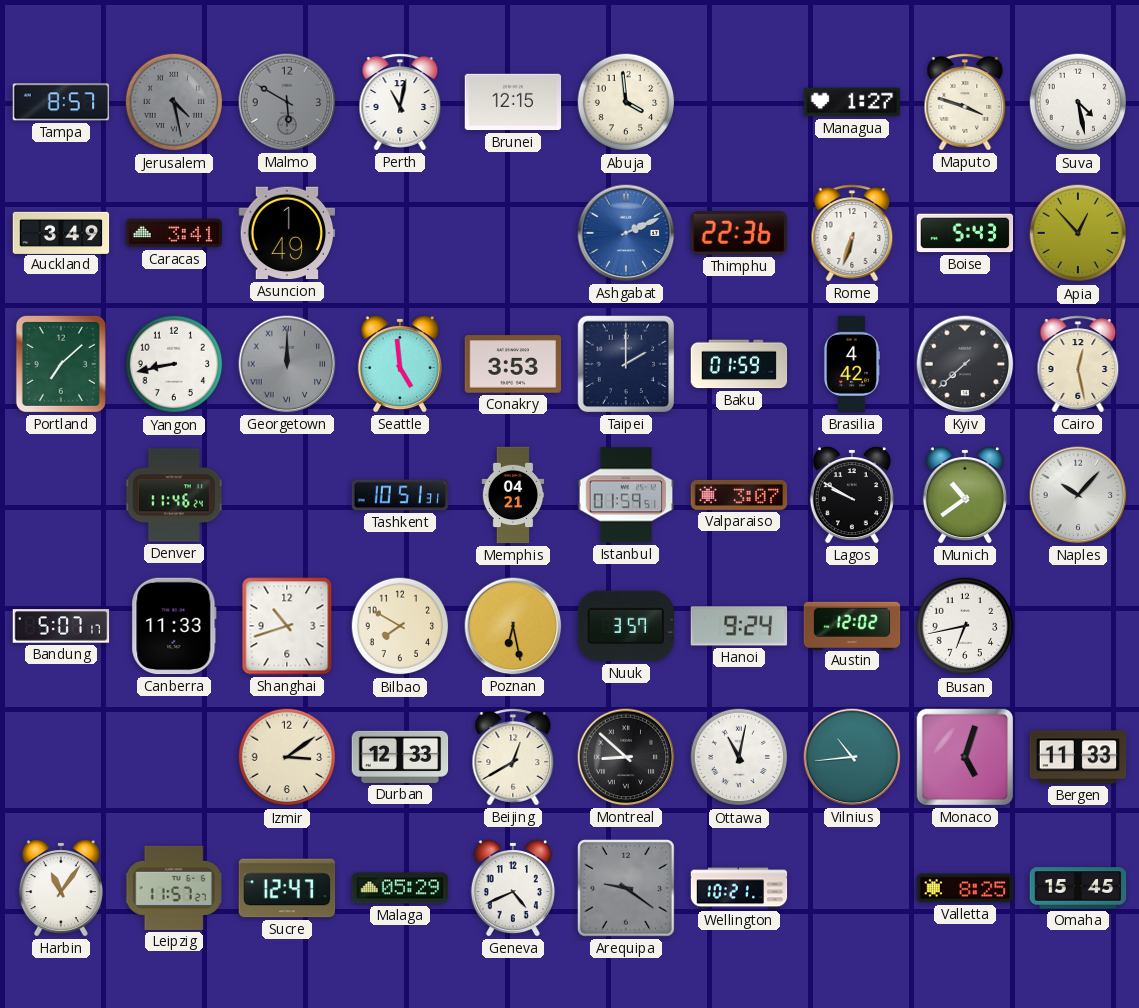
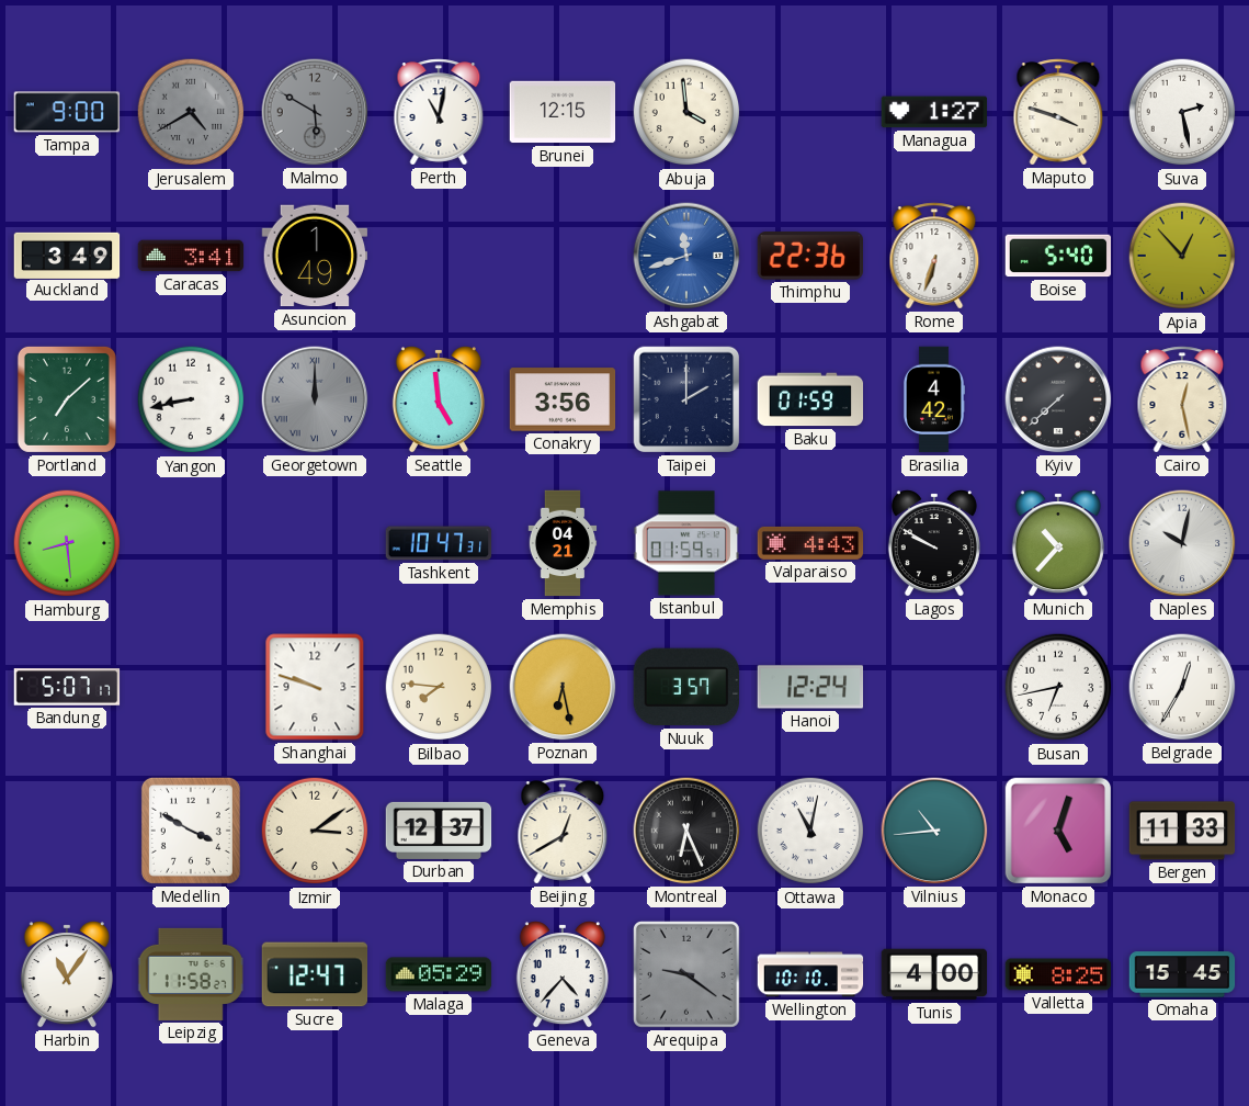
Tampa: 8:57 -> 9:00
Jerusalem: 4:28 -> 4:40
Suva: 4:28 -> 2:28
Ashgabat: 2:11 -> 11:42
Boise: 5:43 -> 5:40
Conakry: 3:53 -> 3:56
Hamburg: none -> 8:29
Denver: 11:46 -> none
Tashkent: 10:51 -> 10:47
Valparaiso: 3:07 -> 4:43
Munich: 10:39 -> 10:37
Naples: 10:07 -> 10:02
Canberra: 11:33 -> none
Shanghai: 10:42 -> 9:48
Bilbao: 7:50 -> 7:46
Hanoi: 9:24 -> 12:24
Austin: 12:02 -> none
Belgrade: none -> 12:35
Medellin: none -> 3:50
Durban: 12:33 -> 12:37
Montreal: 8:52 -> 6:26
Leipzig: 11:57 -> 11:58
Geneva: 4:41 -> 4:37
Wellington: 10:21 -> 10:10
Tunis: none -> 4:00
